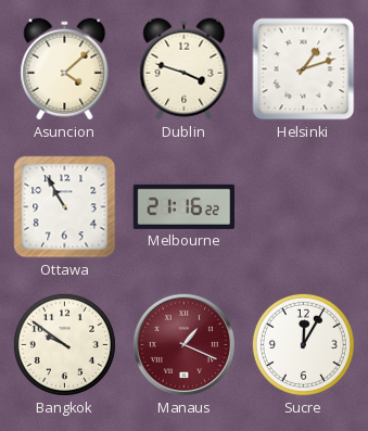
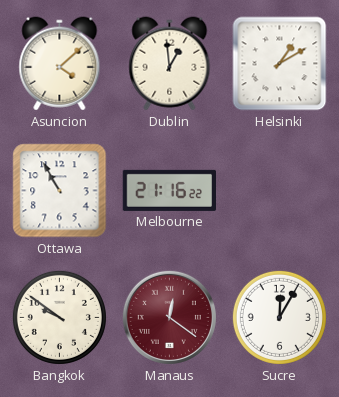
Dublin: 3:48 -> 12:59
Helsinki: 1:12 -> 1:10
Manaus: 1:19 -> 12:21
